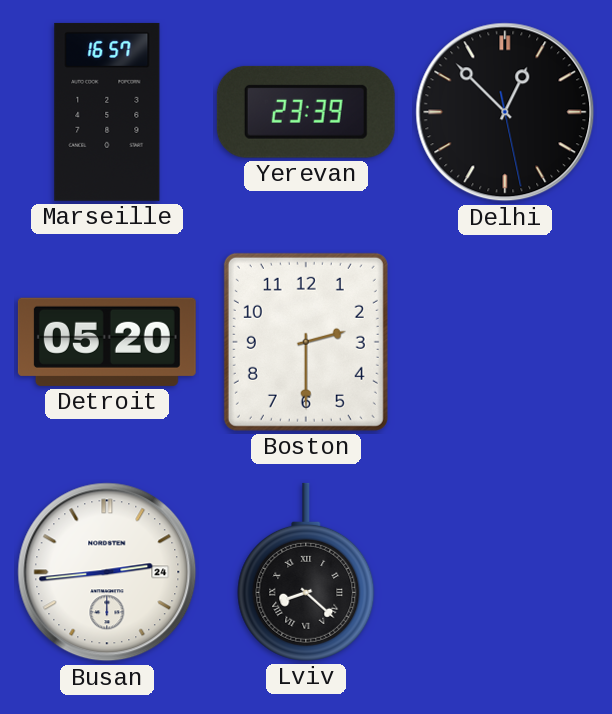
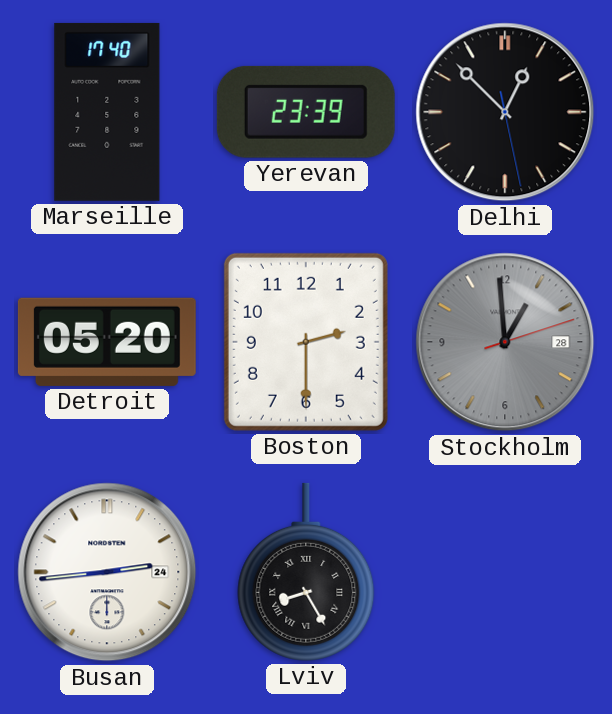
Marseille: 16:57 -> 17:40
Stockholm: none -> 12:59
Lviv: 8:22 -> 8:25
